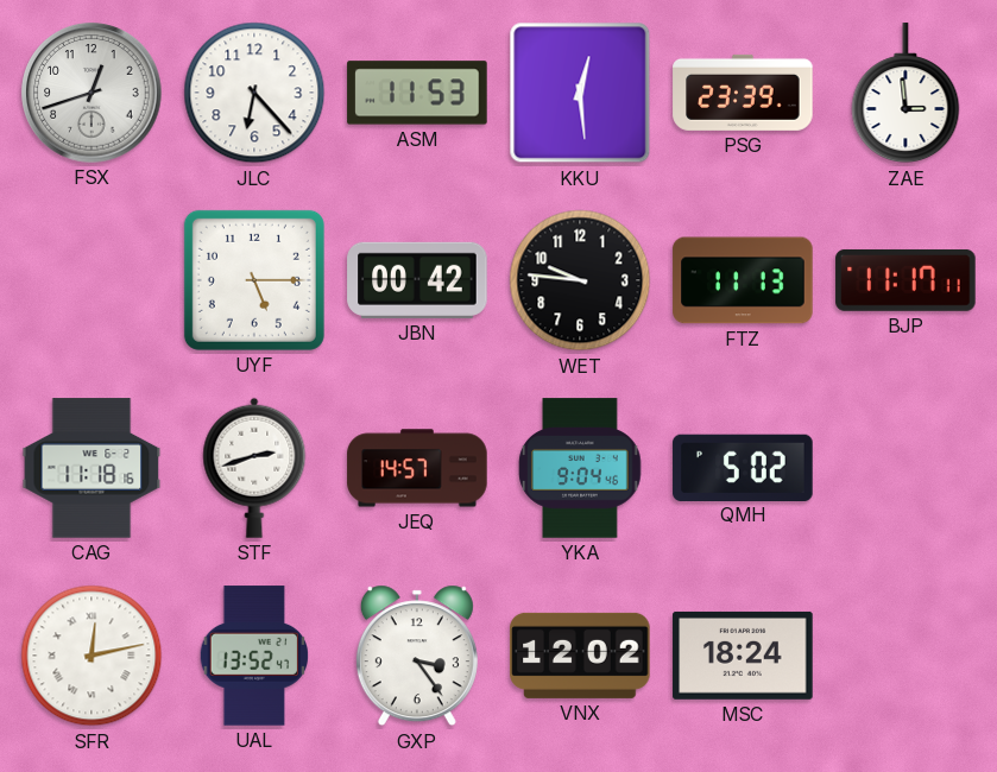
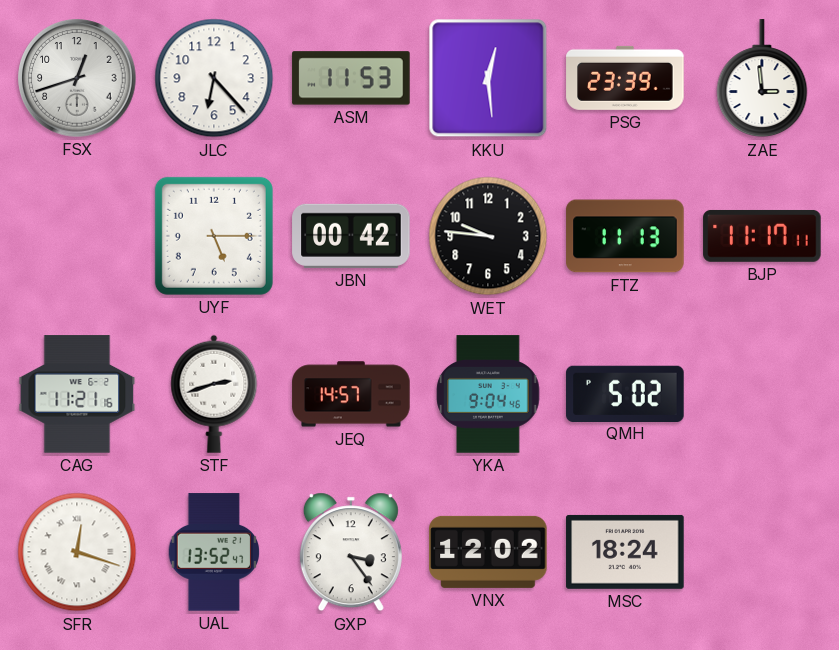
CAG: 11:18 -> 11:21
SFR: 12:13 -> 12:18
